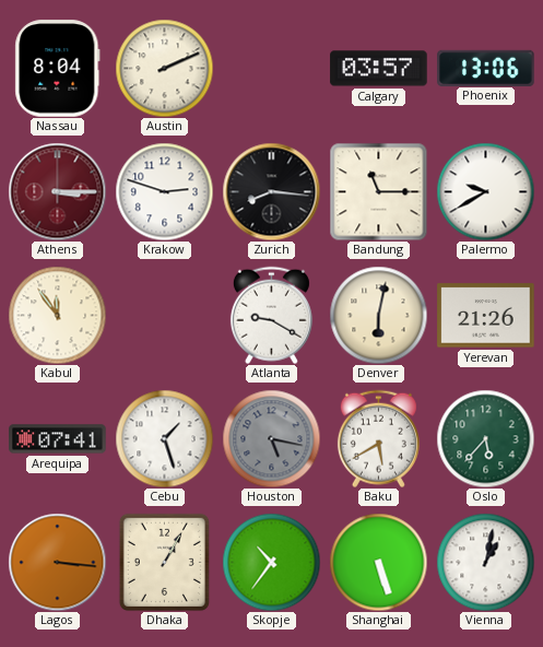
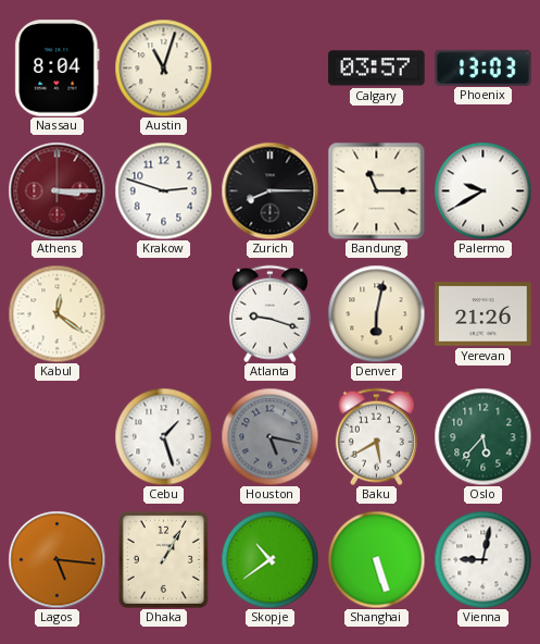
Austin: 2:11 -> 11:03
Phoenix: 13:06 -> 13:03
Zurich: 8:16 -> 8:15
Kabul: 11:54 -> 12:21
Atlanta: 9:20 -> 9:18
Arequipa: 07:41 -> none
Lagos: 3:16 -> 5:16
Skopje: 10:36 -> 10:39
Vienna: 1:02 -> 9:02
